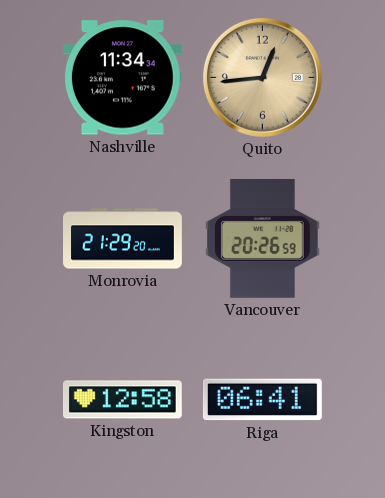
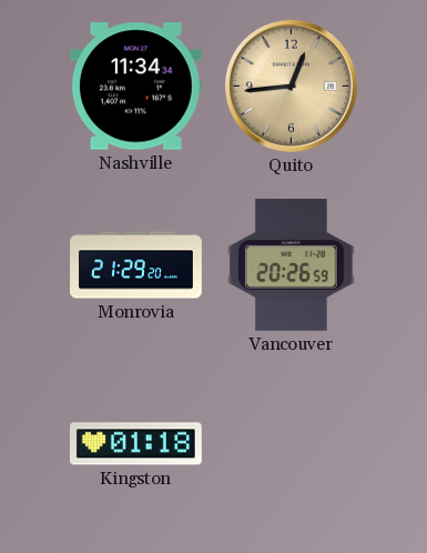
Kingston: 12:58 -> 01:18
Riga: 06:41 -> none
